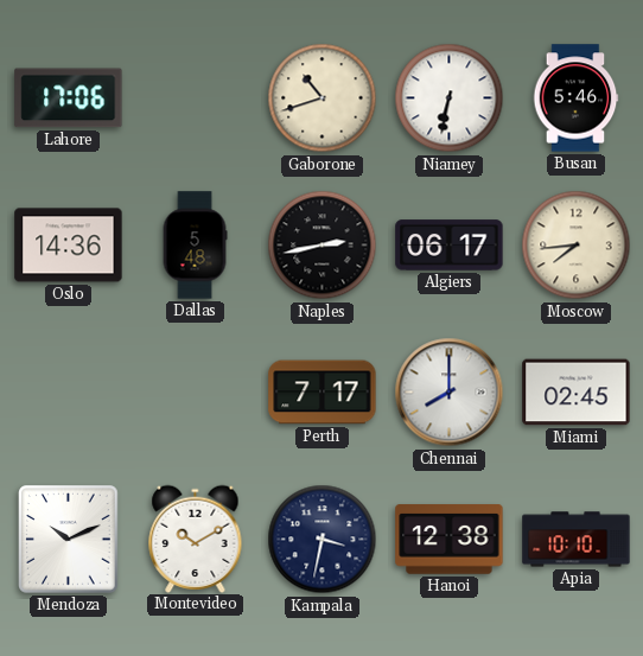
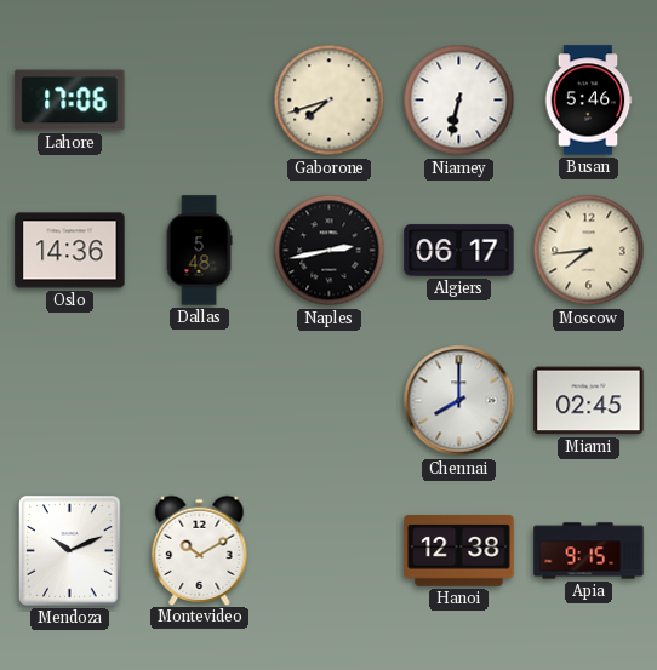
Gaborone: 10:42 -> 7:42
Perth: 7:17 -> none
Kampala: 3:32 -> none
Apia: 10:10 -> 9:15
